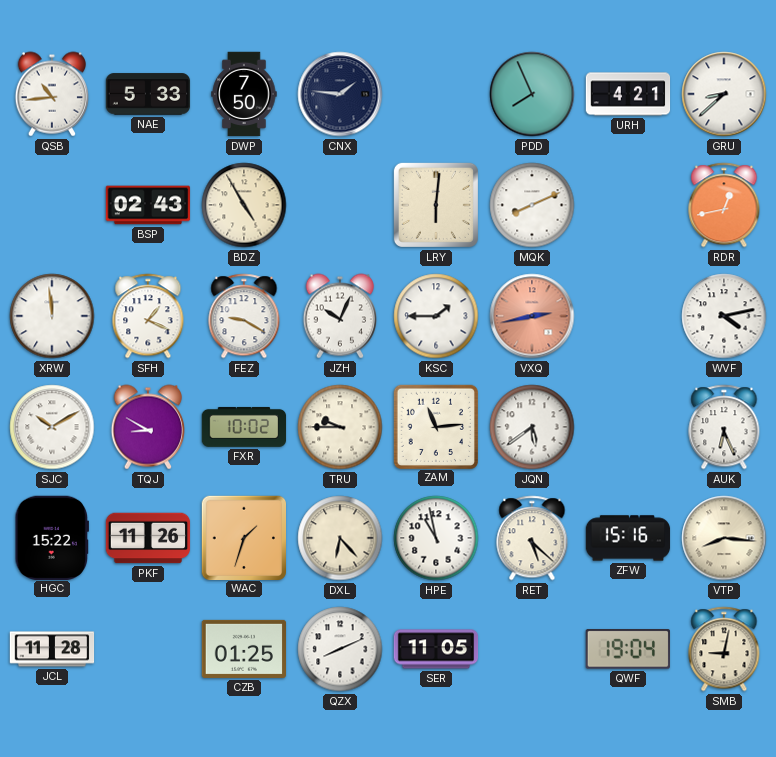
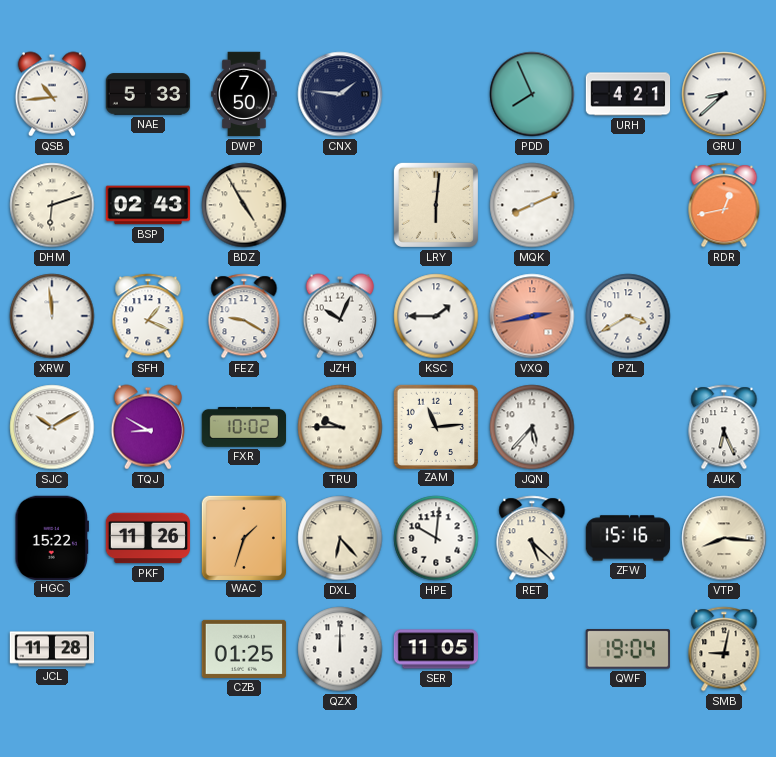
DHM: none -> 6:12
PZL: none -> 3:40
WVF: 4:13 -> none
JQN: 5:39 -> 5:37
HPE: 10:58 -> 10:01
QZX: 8:11 -> 12:00
